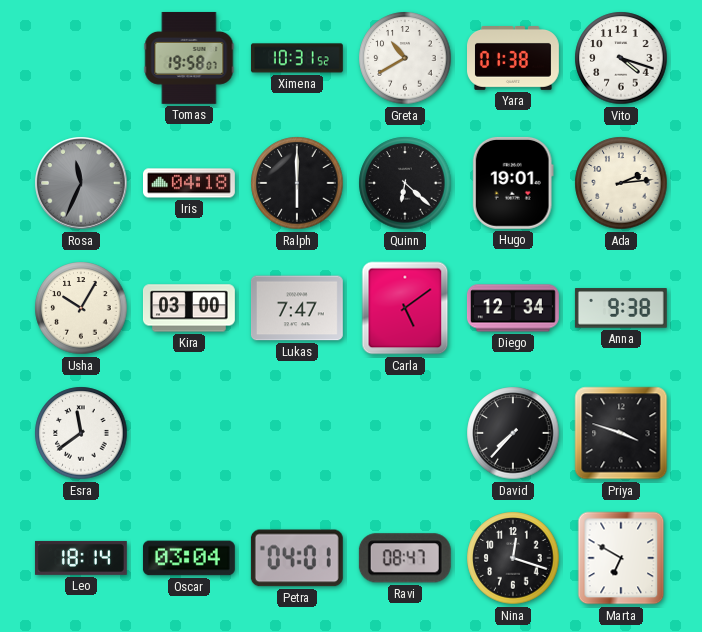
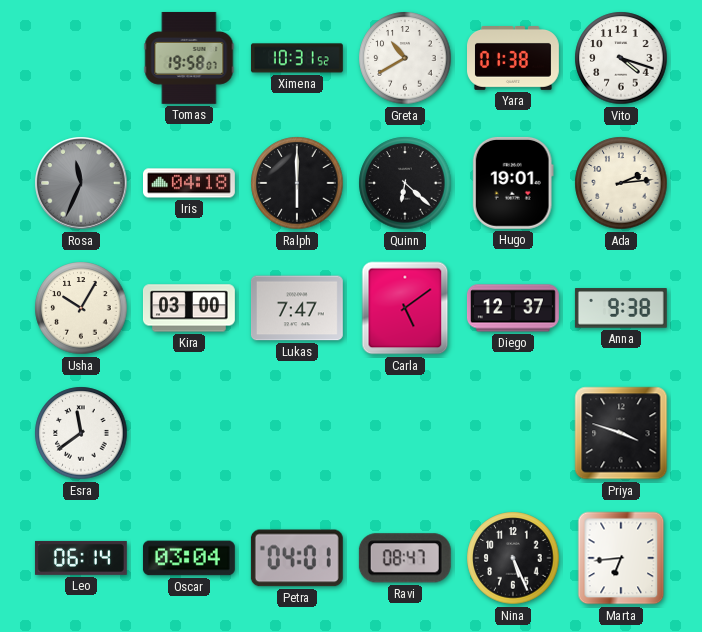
Diego: 12:34 -> 12:37
David: 7:37 -> none
Leo: 18:14 -> 06:14
Nina: 12:18 -> 5:26
Marta: 6:50 -> 6:44
